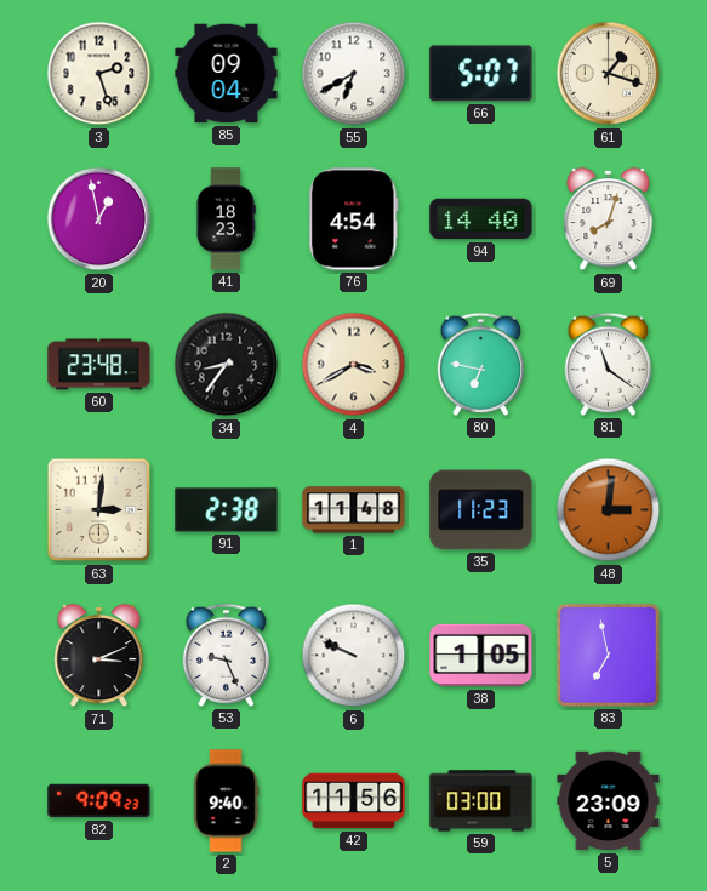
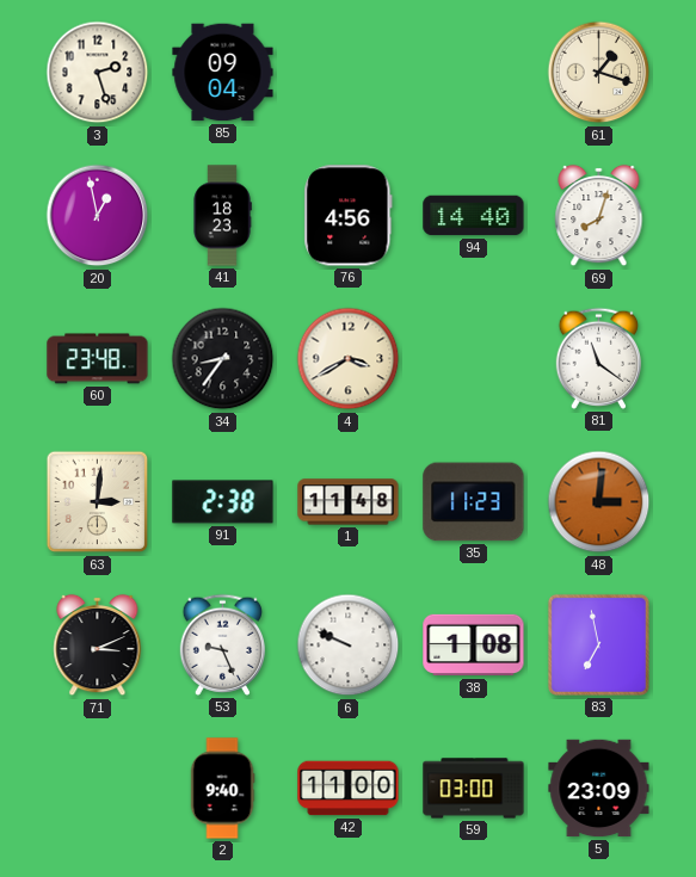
55: 6:40 -> none
66: 5:07 -> none
76: 4:54 -> 4:56
80: 6:47 -> none
38: 1:05 -> 1:08
82: 9:09 -> none
42: 11:56 -> 11:00
